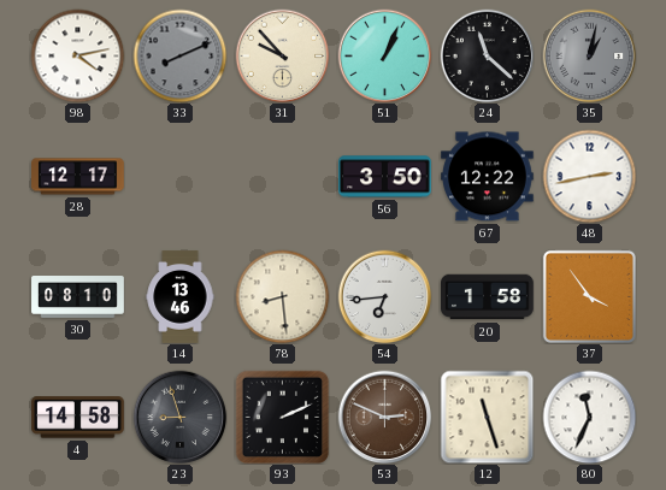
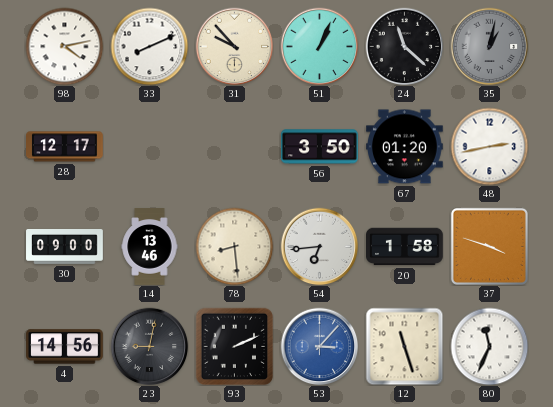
33 dial: grey -> white
67: 12:22 -> 01:20
30: 08:10 -> 09:00
37: 3:54 -> 3:48
4: 14:58 -> 14:56
23: 8:57 -> 9:02
53: 2:49 -> 3:07
53 dial: brown -> blue
